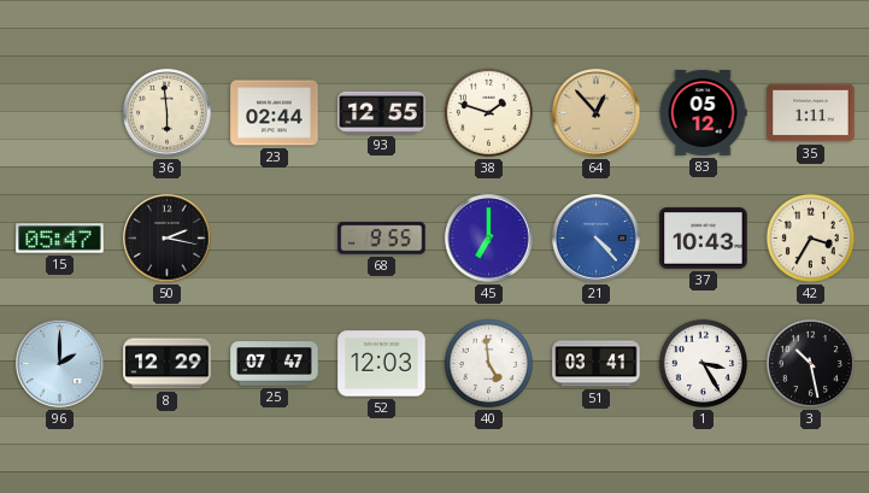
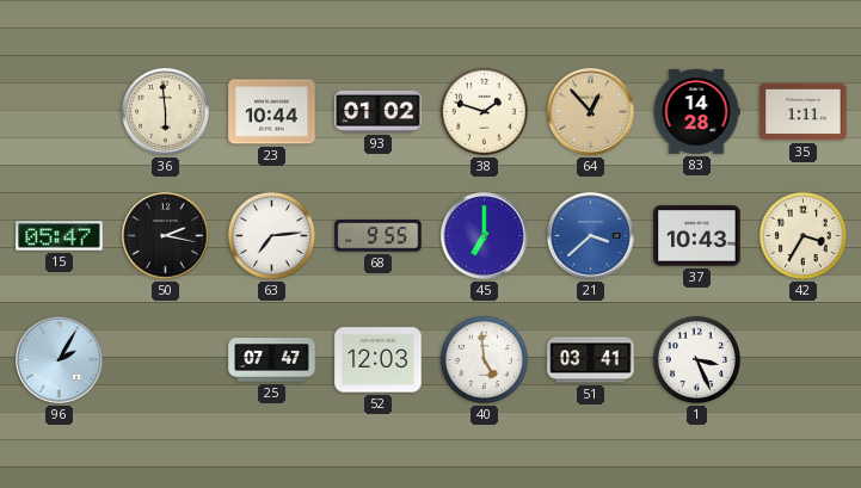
23: 02:44 -> 10:44
93: 12:55 -> 01:02
83: 05:12 -> 14:28
63: none -> 7:14
21: 4:23 -> 3:38
96: 2:00 -> 2:05
8: 12:29 -> none
1: 3:25 -> 3:26
3: 10:28 -> none
